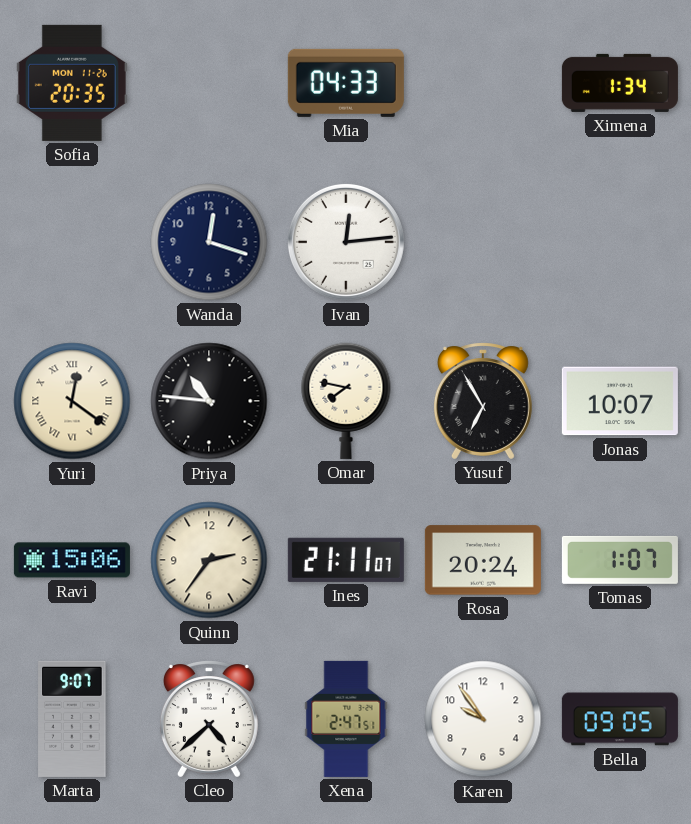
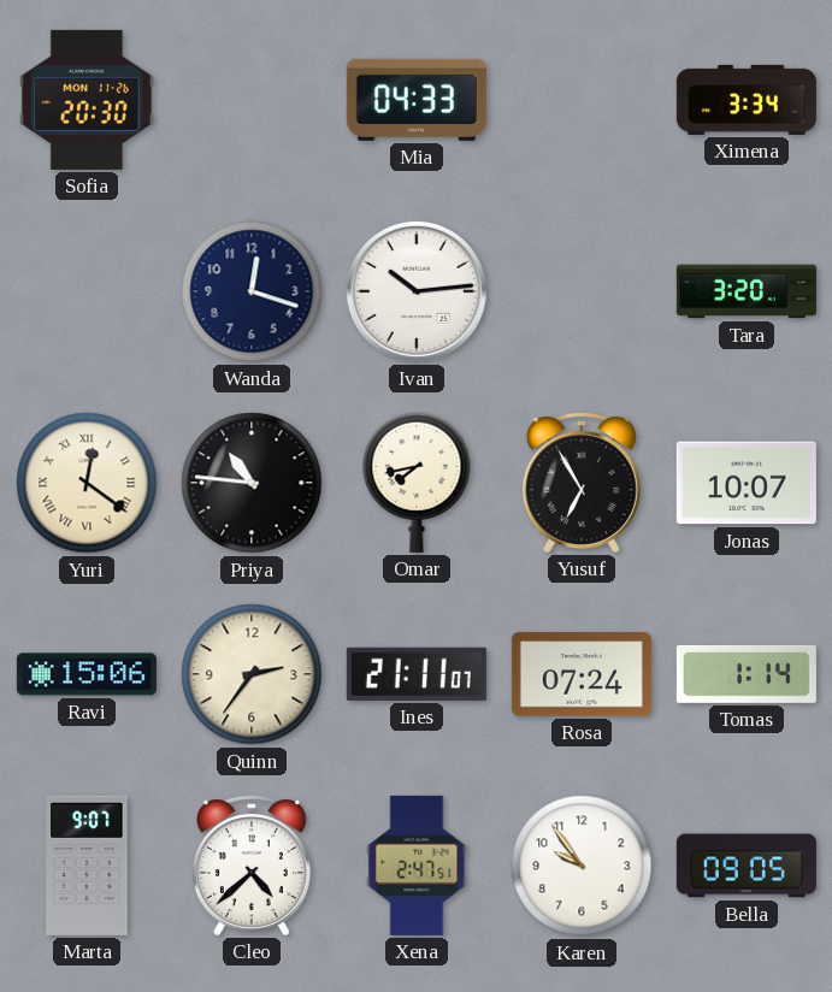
Sofia: 20:35 -> 20:30
Ximena: 1:34 -> 3:34
Ivan: 12:14 -> 10:14
Tara: none -> 3:20
Omar: 7:47 -> 7:43
Rosa: 20:24 -> 07:24
Tomas: 1:07 -> 1:14
